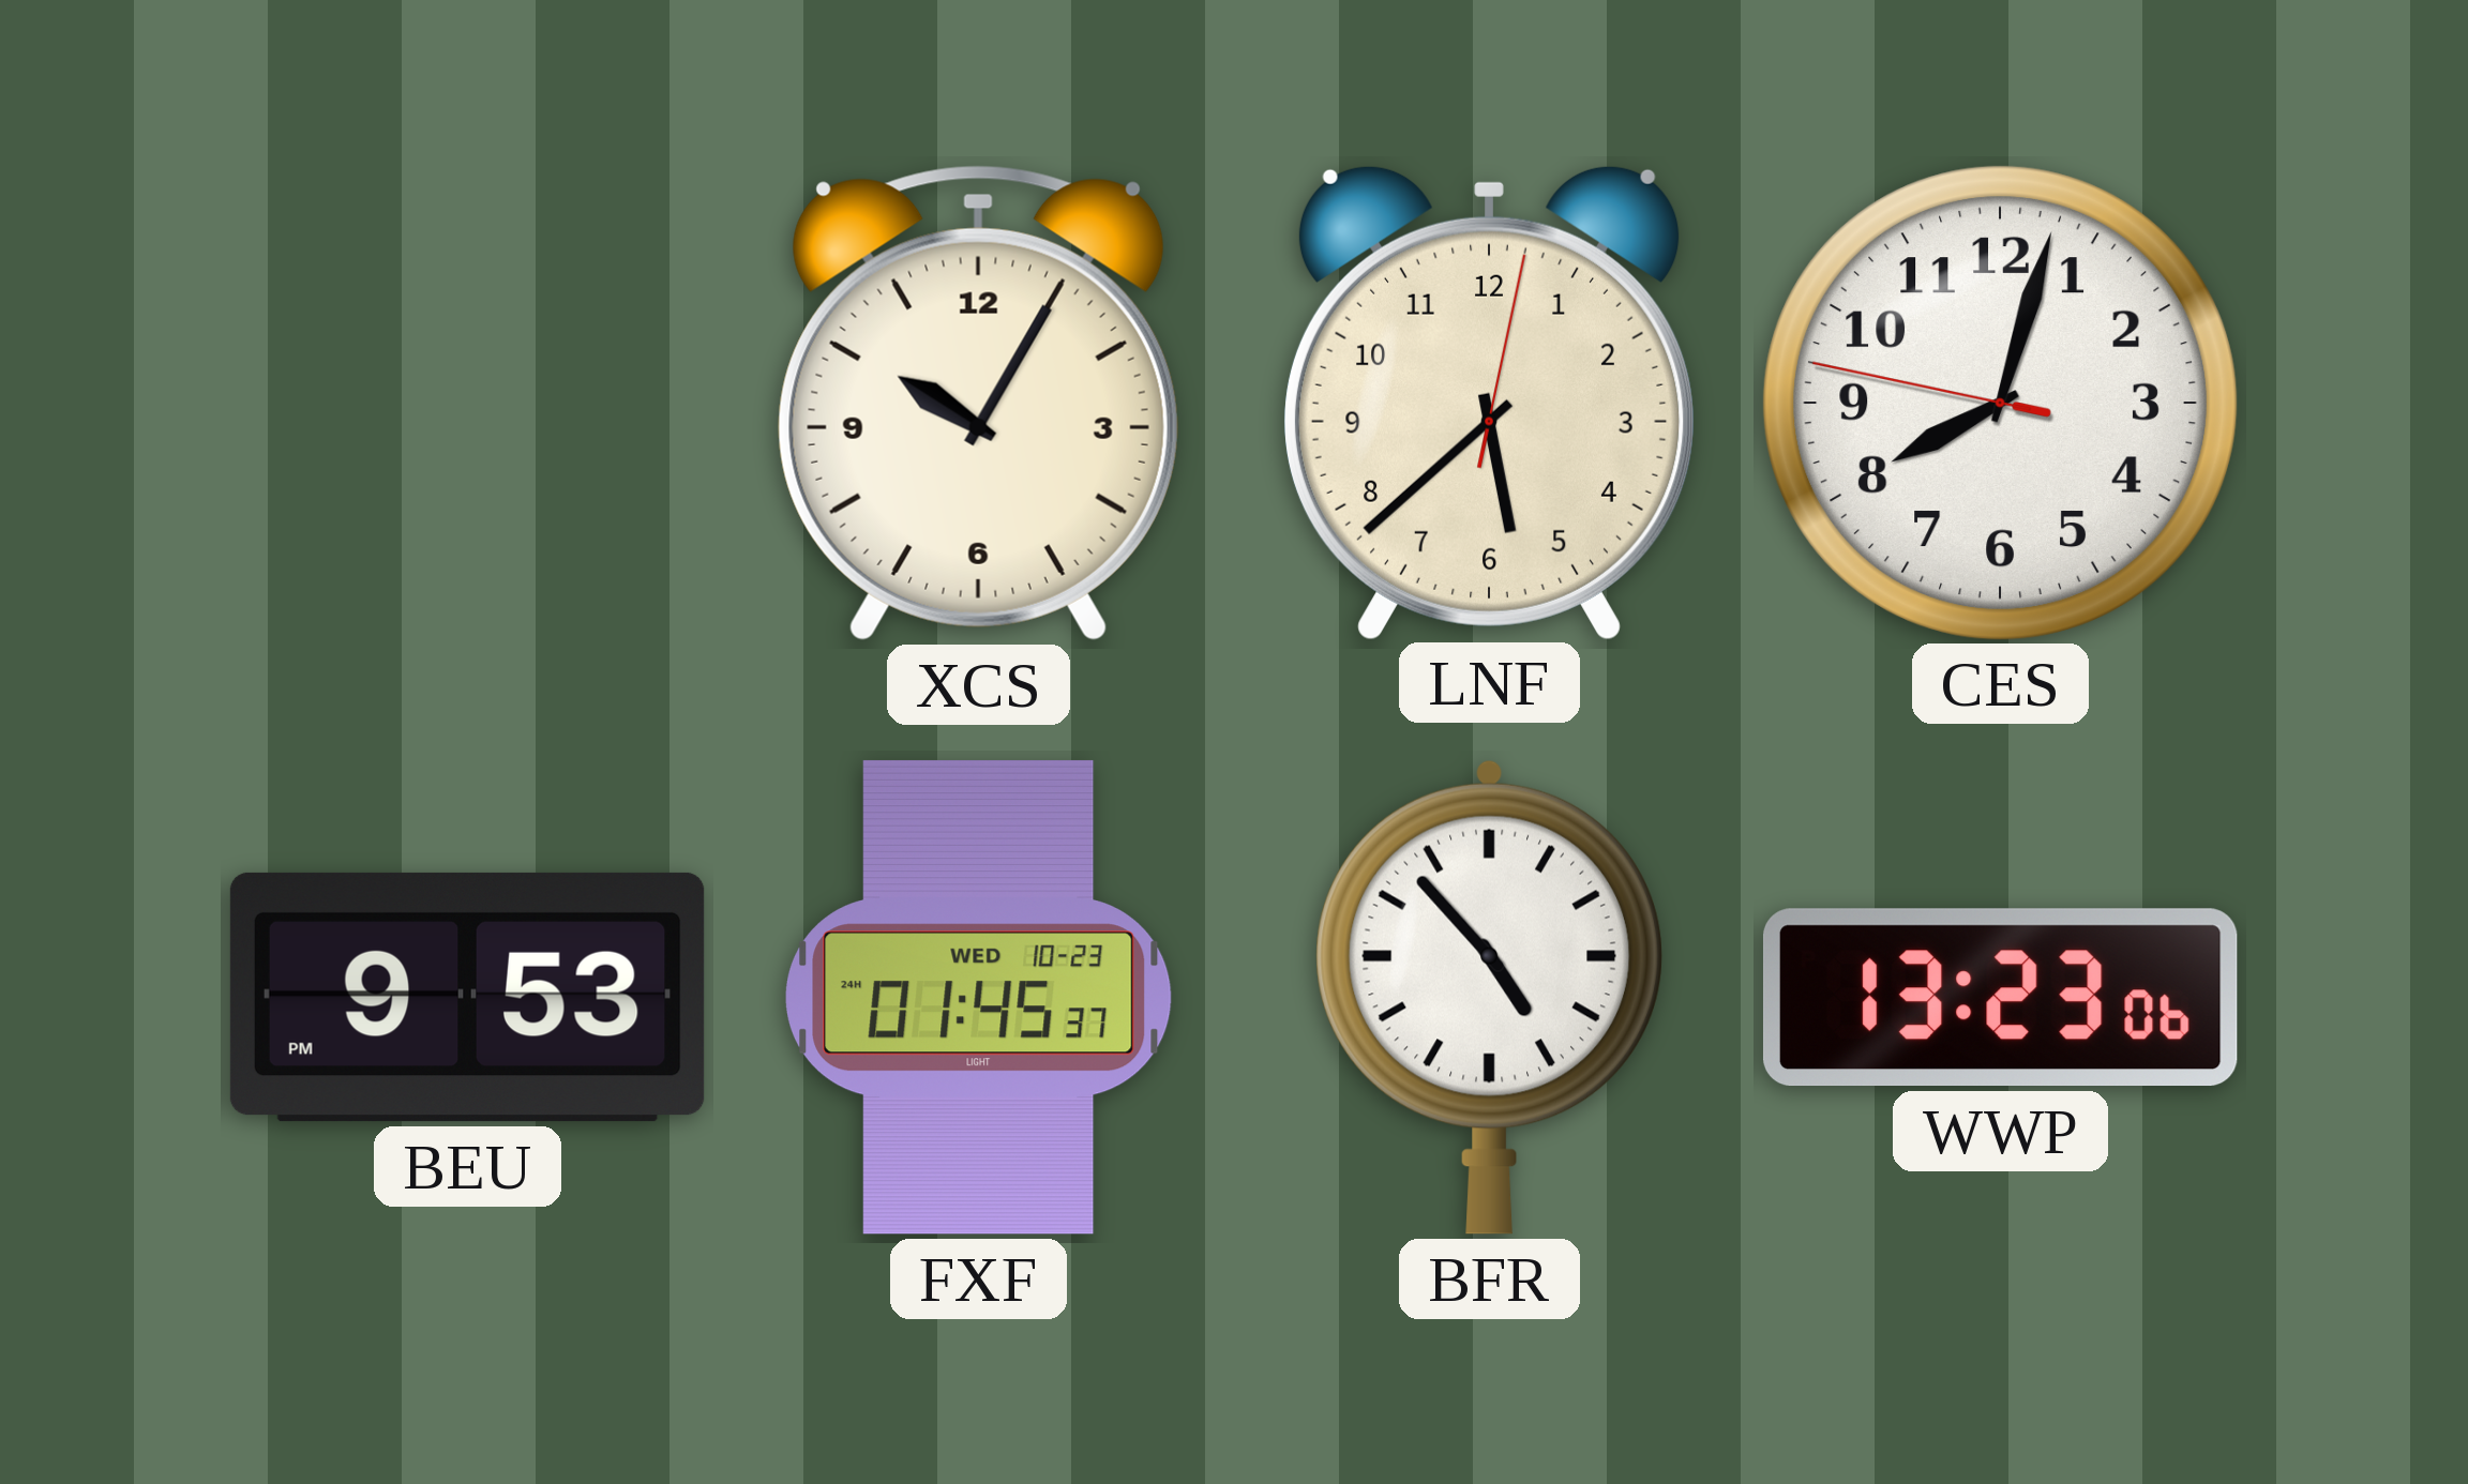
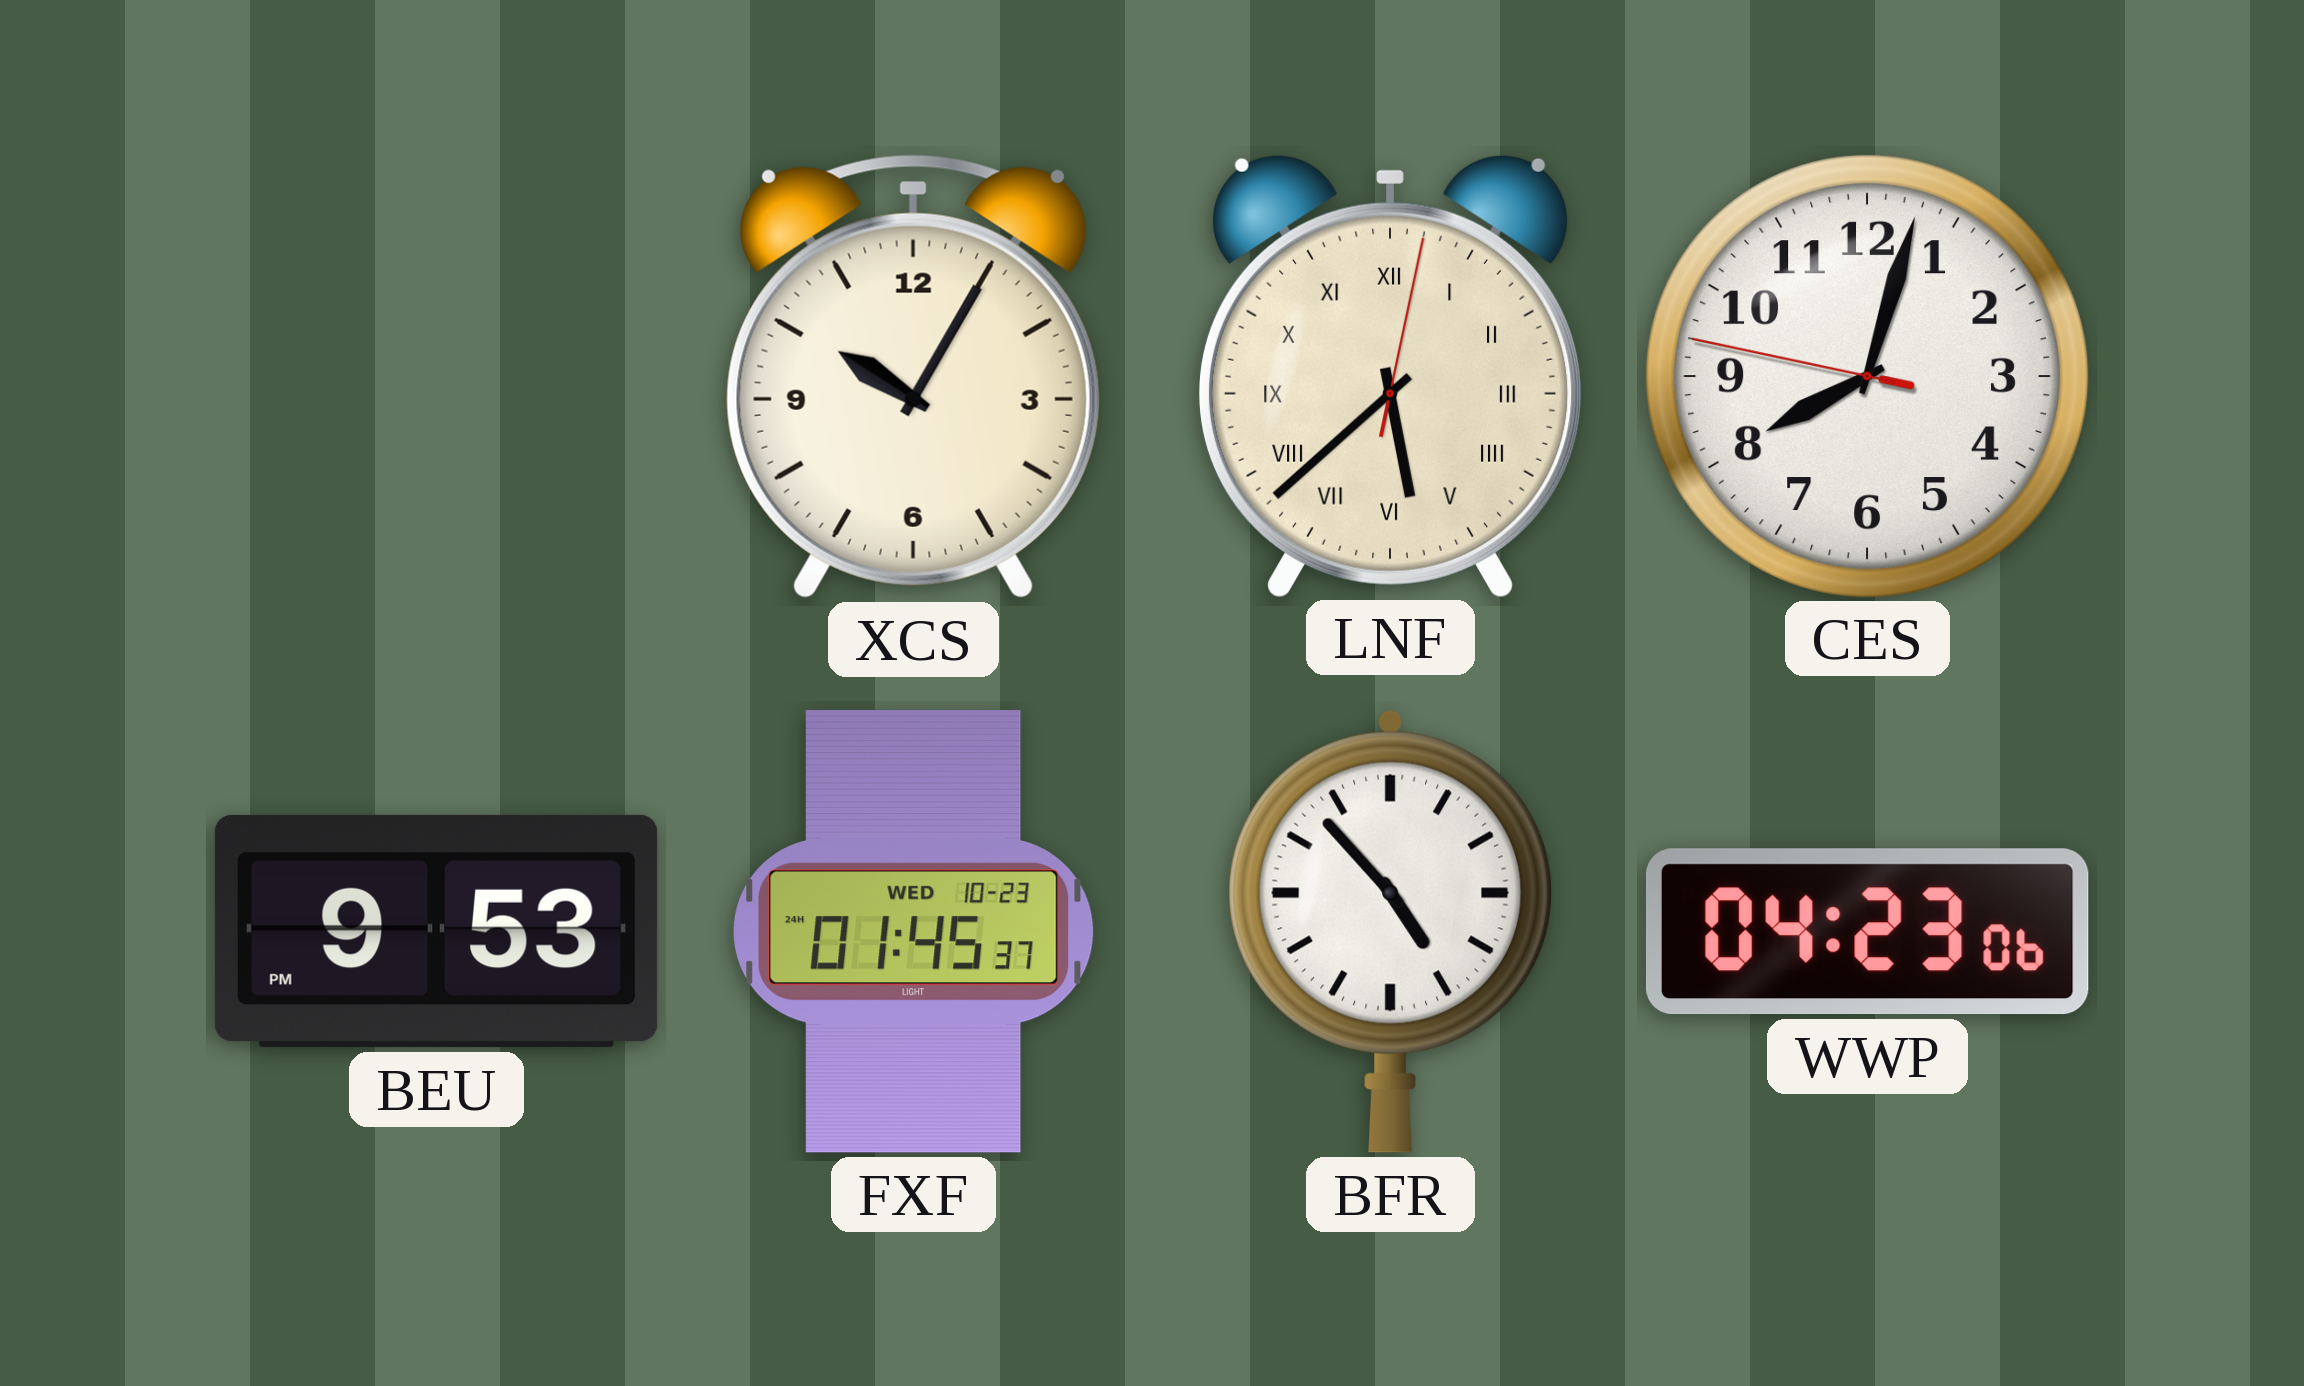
LNF numerals: Arabic -> Roman
WWP: 13:23 -> 04:23
